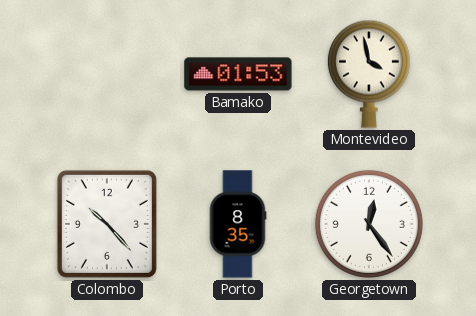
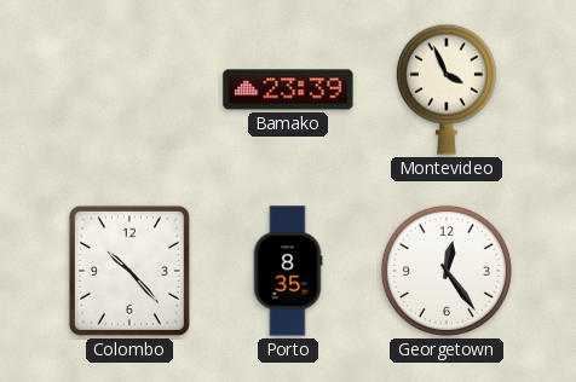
Bamako: 01:53 -> 23:39
Montevideo: 3:58 -> 3:56
